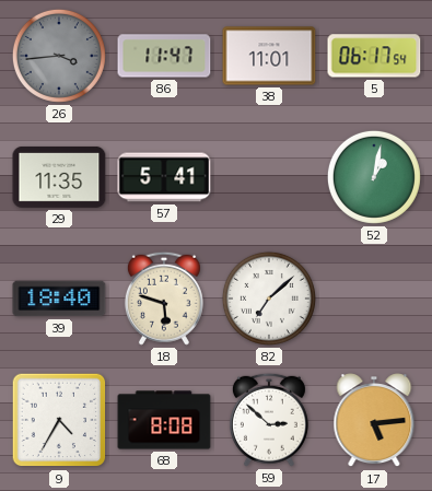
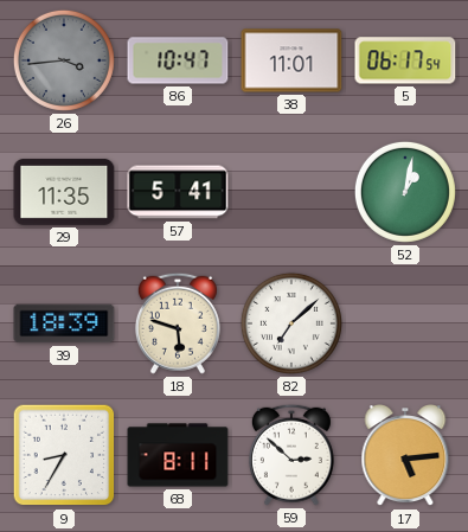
86: 11:47 -> 10:47
39: 18:40 -> 18:39
9: 4:35 -> 8:35
68: 8:08 -> 8:11
